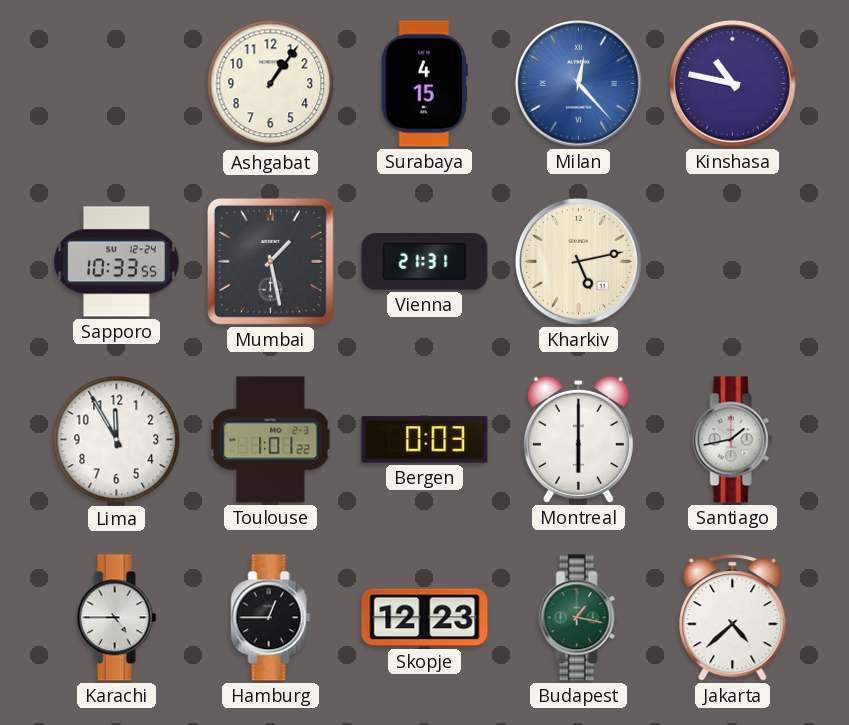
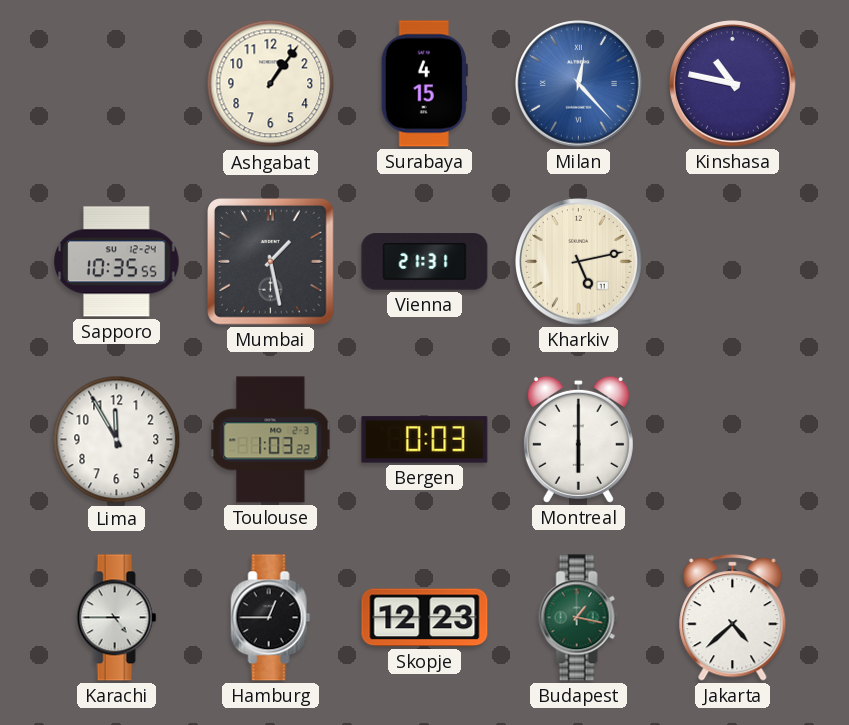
Sapporo: 10:33 -> 10:35
Toulouse: 1:01 -> 1:03
Santiago: 1:43 -> none
